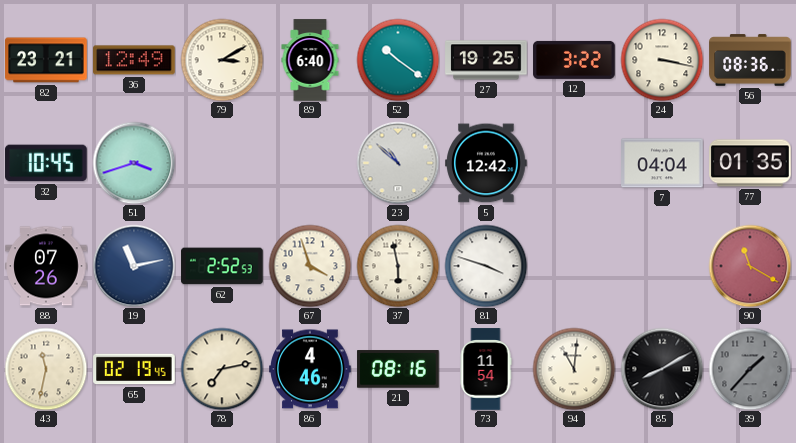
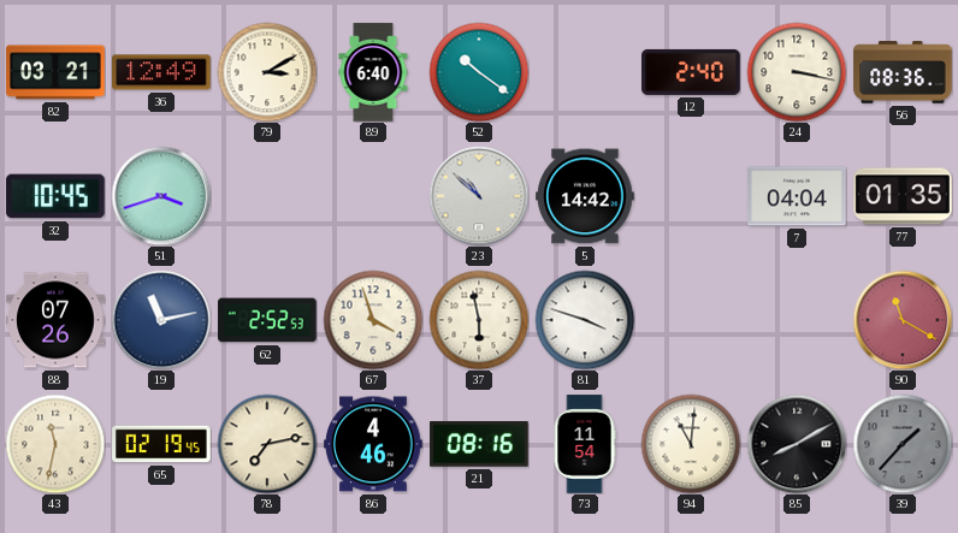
82: 23:21 -> 03:21
27: 19:25 -> none
12: 3:22 -> 2:40
5: 12:42 -> 14:42
